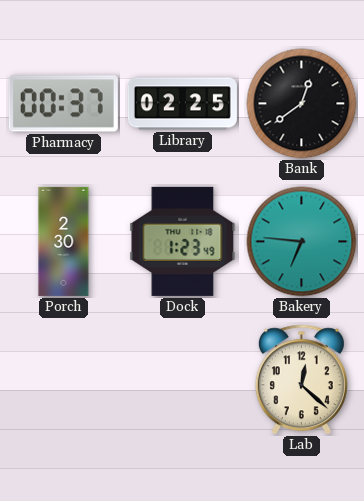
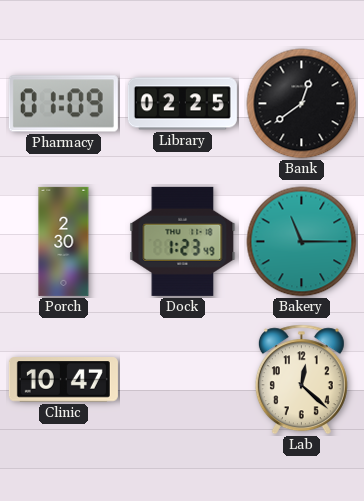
Pharmacy: 00:37 -> 01:09
Bakery: 6:46 -> 11:15
Clinic: none -> 10:47
